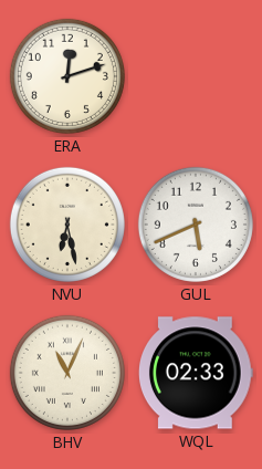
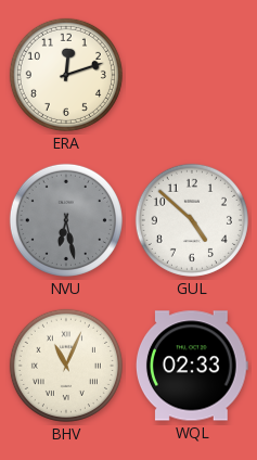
NVU dial: cream -> grey
GUL: 5:41 -> 4:52
